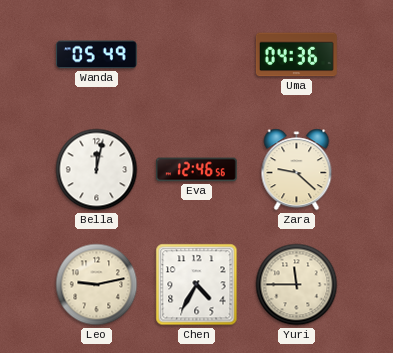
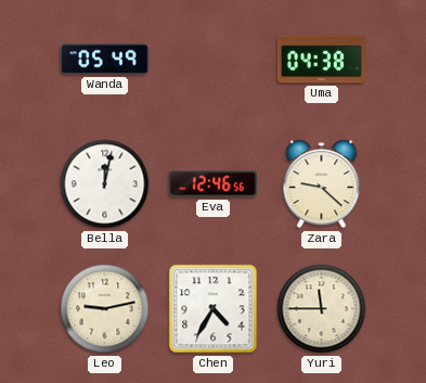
Uma: 04:36 -> 04:38
